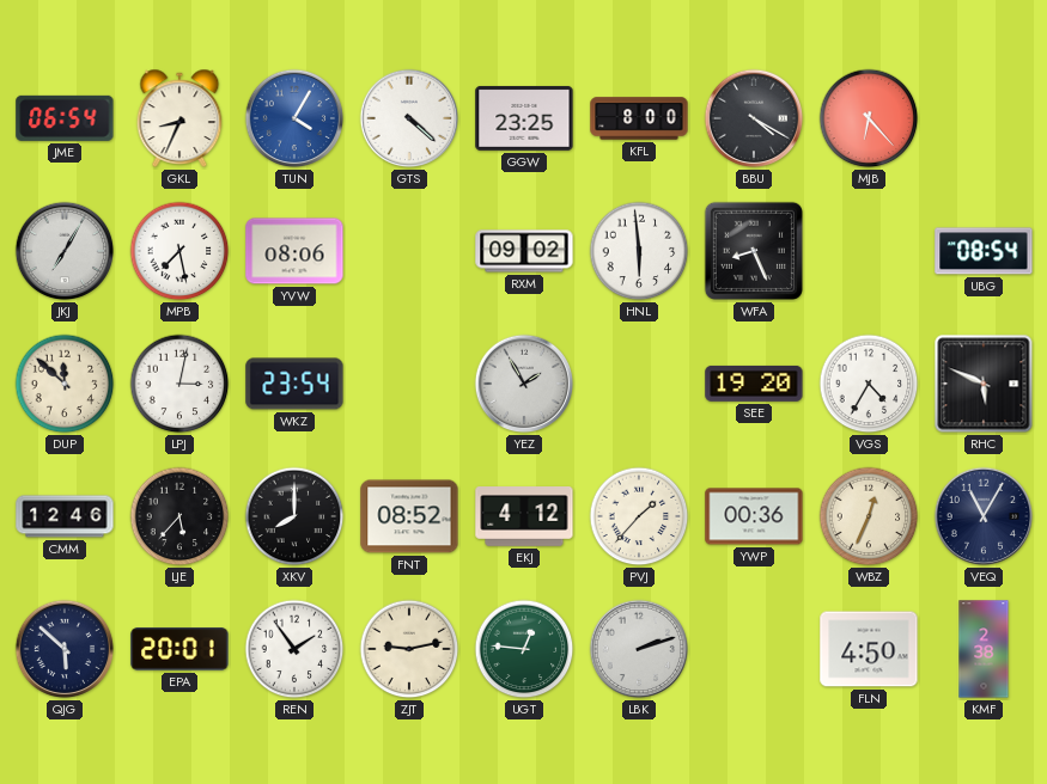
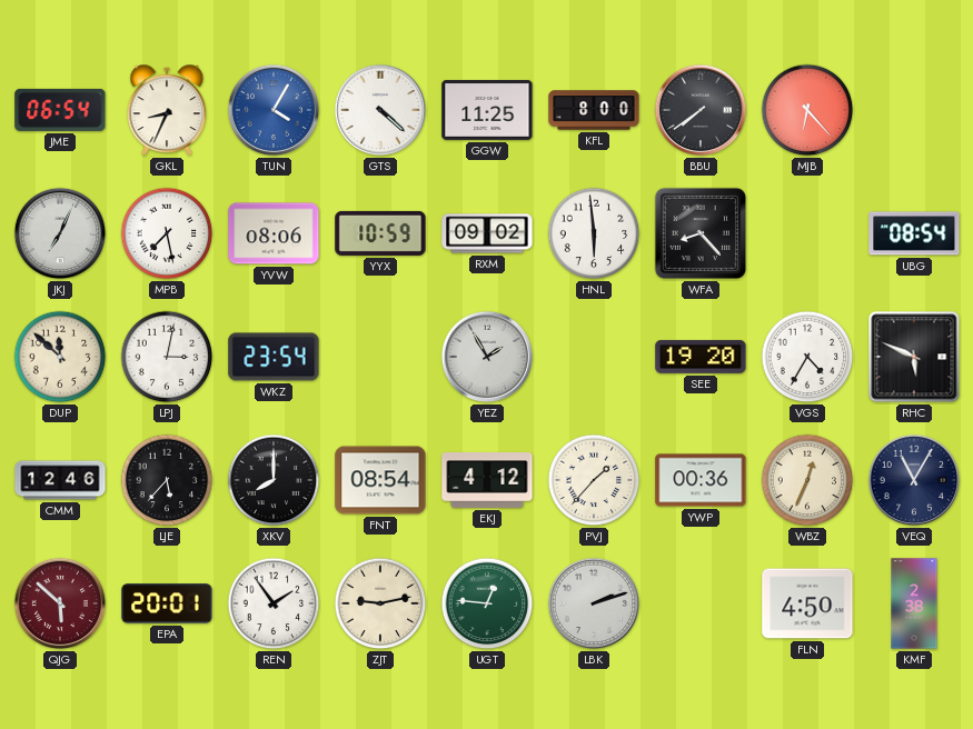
GGW: 23:25 -> 11:25
BBU: 4:20 -> 7:39
JKJ: 7:05 -> 7:04
YYX: none -> 10:59
WFA: 8:26 -> 8:23
FNT: 08:52 -> 08:54
QJG dial: navy -> burgundy
